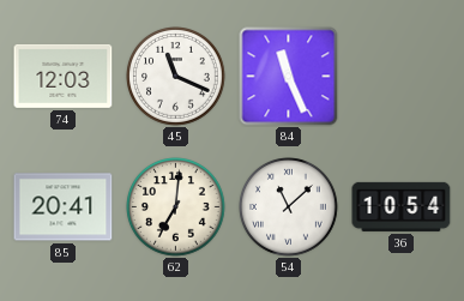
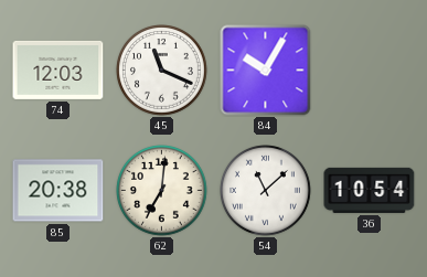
84: 11:26 -> 10:05
85: 20:41 -> 20:38
